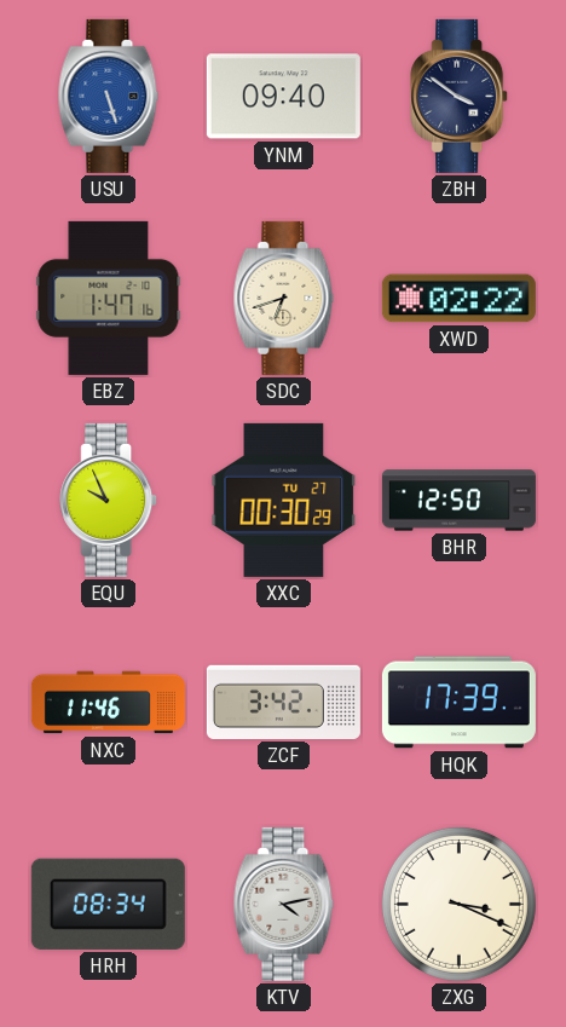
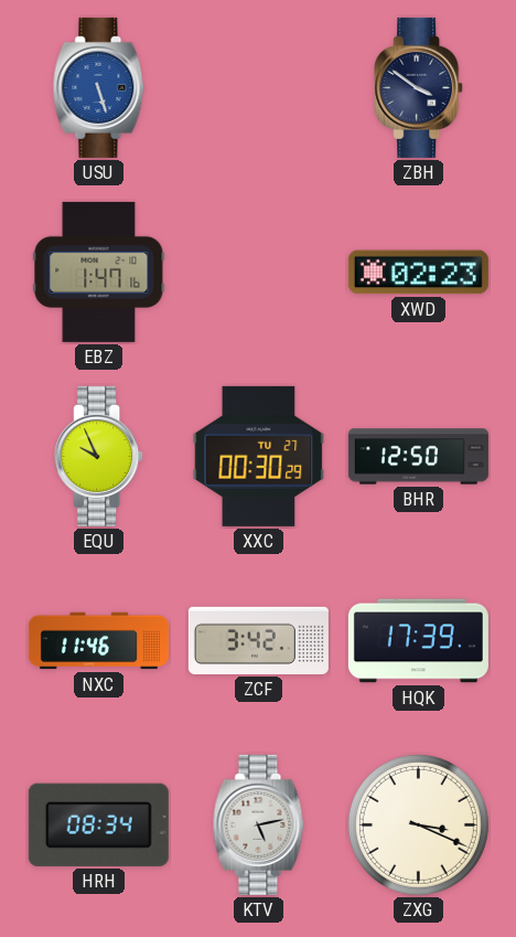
YNM: 09:40 -> none
SDC: 6:42 -> none
XWD: 02:22 -> 02:23
KTV: 4:13 -> 5:13
